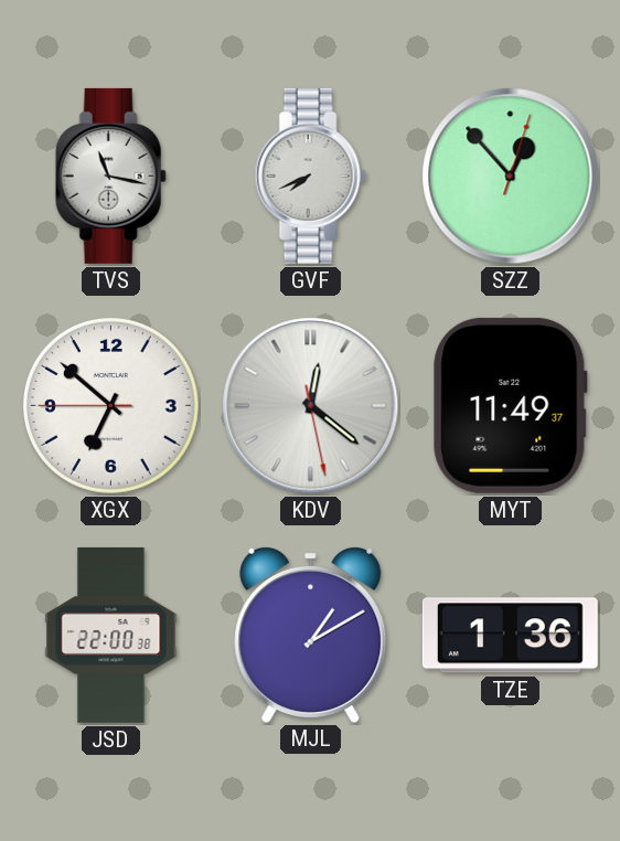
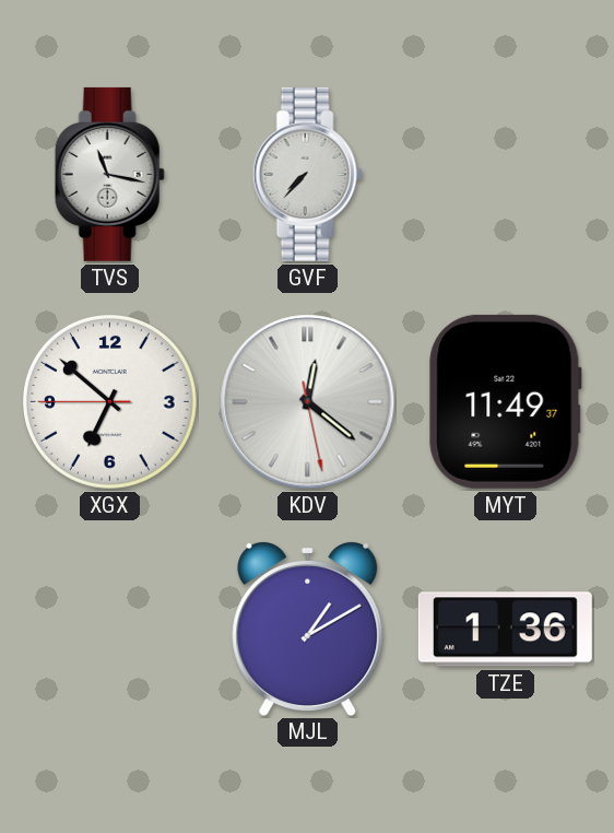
GVF: 7:41 -> 7:37
SZZ: 12:53 -> none
JSD: 22:00 -> none
